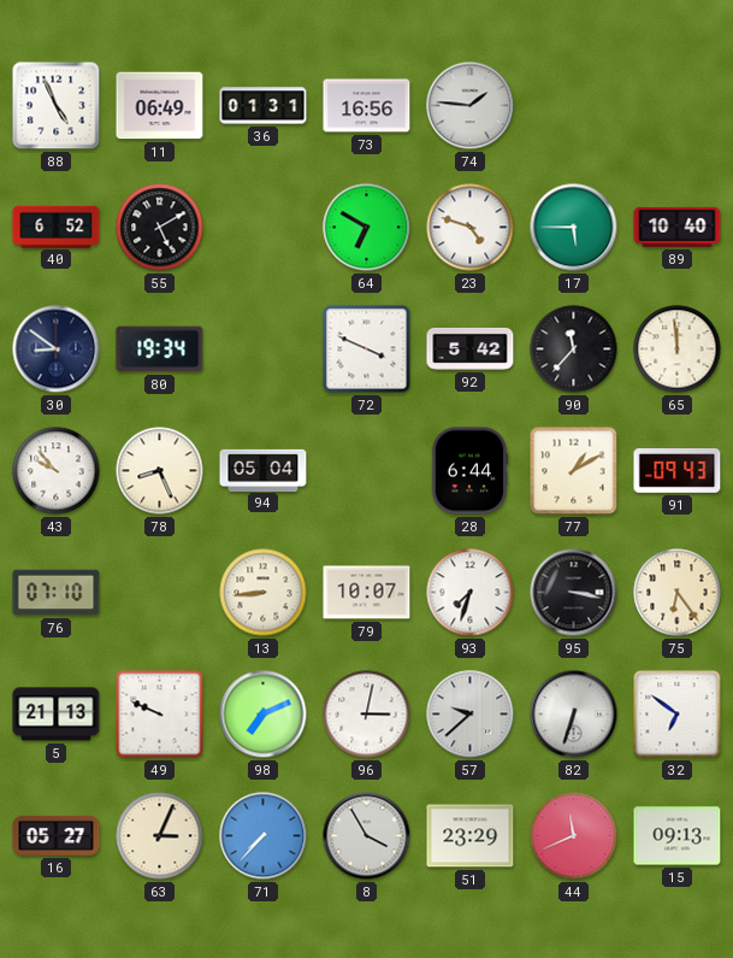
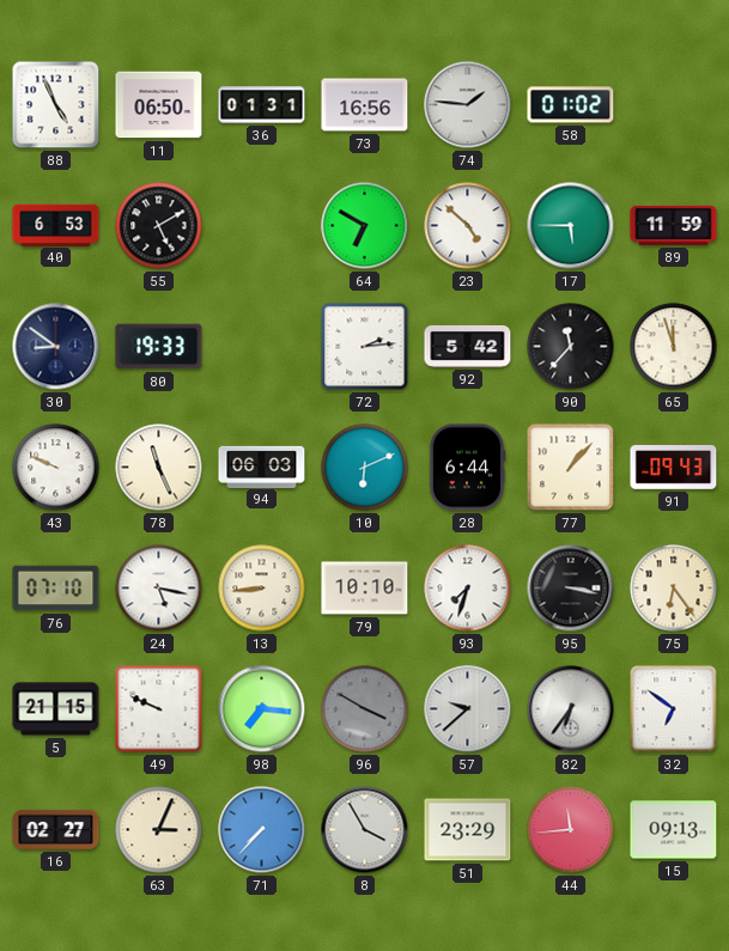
11: 06:49 -> 06:50
58: none -> 01:02
40: 6:52 -> 6:53
23: 4:48 -> 4:52
89: 10:40 -> 11:59
80: 19:34 -> 19:33
72: 3:49 -> 2:14
65: 11:59 -> 11:57
43: 9:53 -> 9:49
78: 8:26 -> 11:26
94: 05:04 -> 06:03
10: none -> 6:11
77: 1:10 -> 1:07
24: none -> 5:17
79: 10:07 -> 10:10
5: 21:13 -> 21:15
98: 7:11 -> 7:16
96: 3:02 -> 3:50
96 dial: white -> grey
82: 6:33 -> 6:36
16: 05:27 -> 02:27
44: 11:41 -> 11:44
